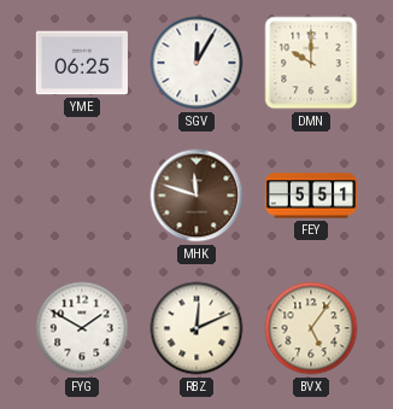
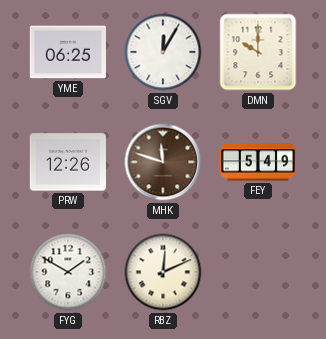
PRW: none -> 12:26
FEY: 5:51 -> 5:49
BVX: 5:06 -> none
